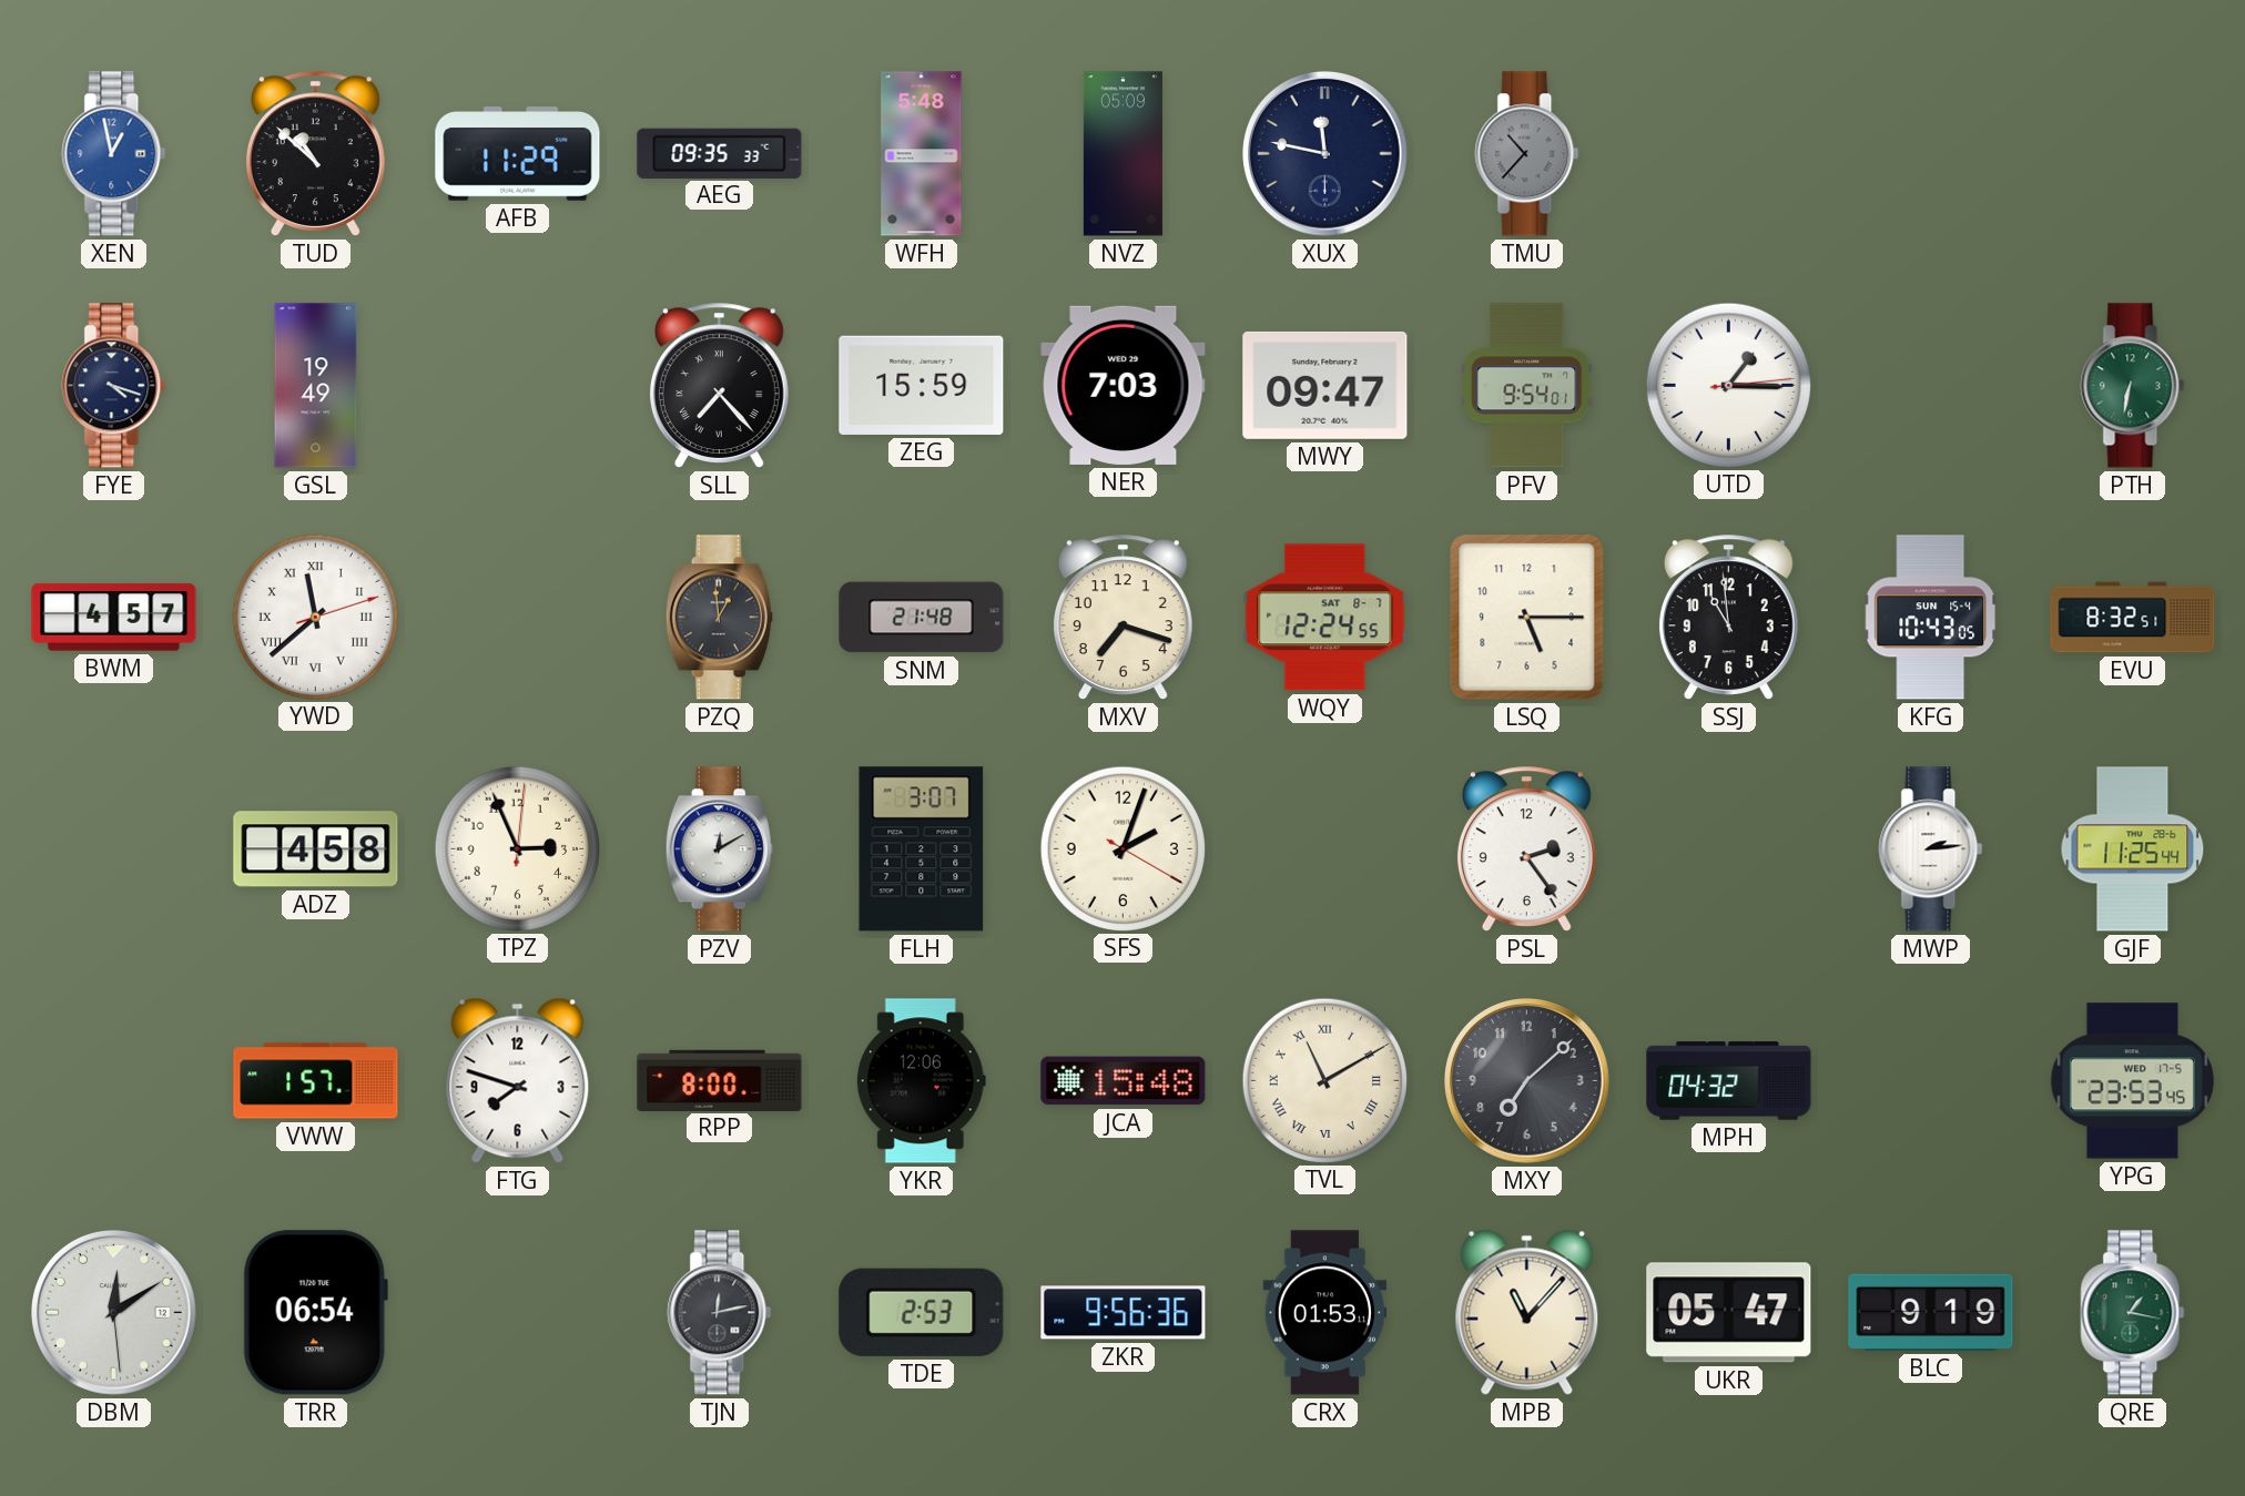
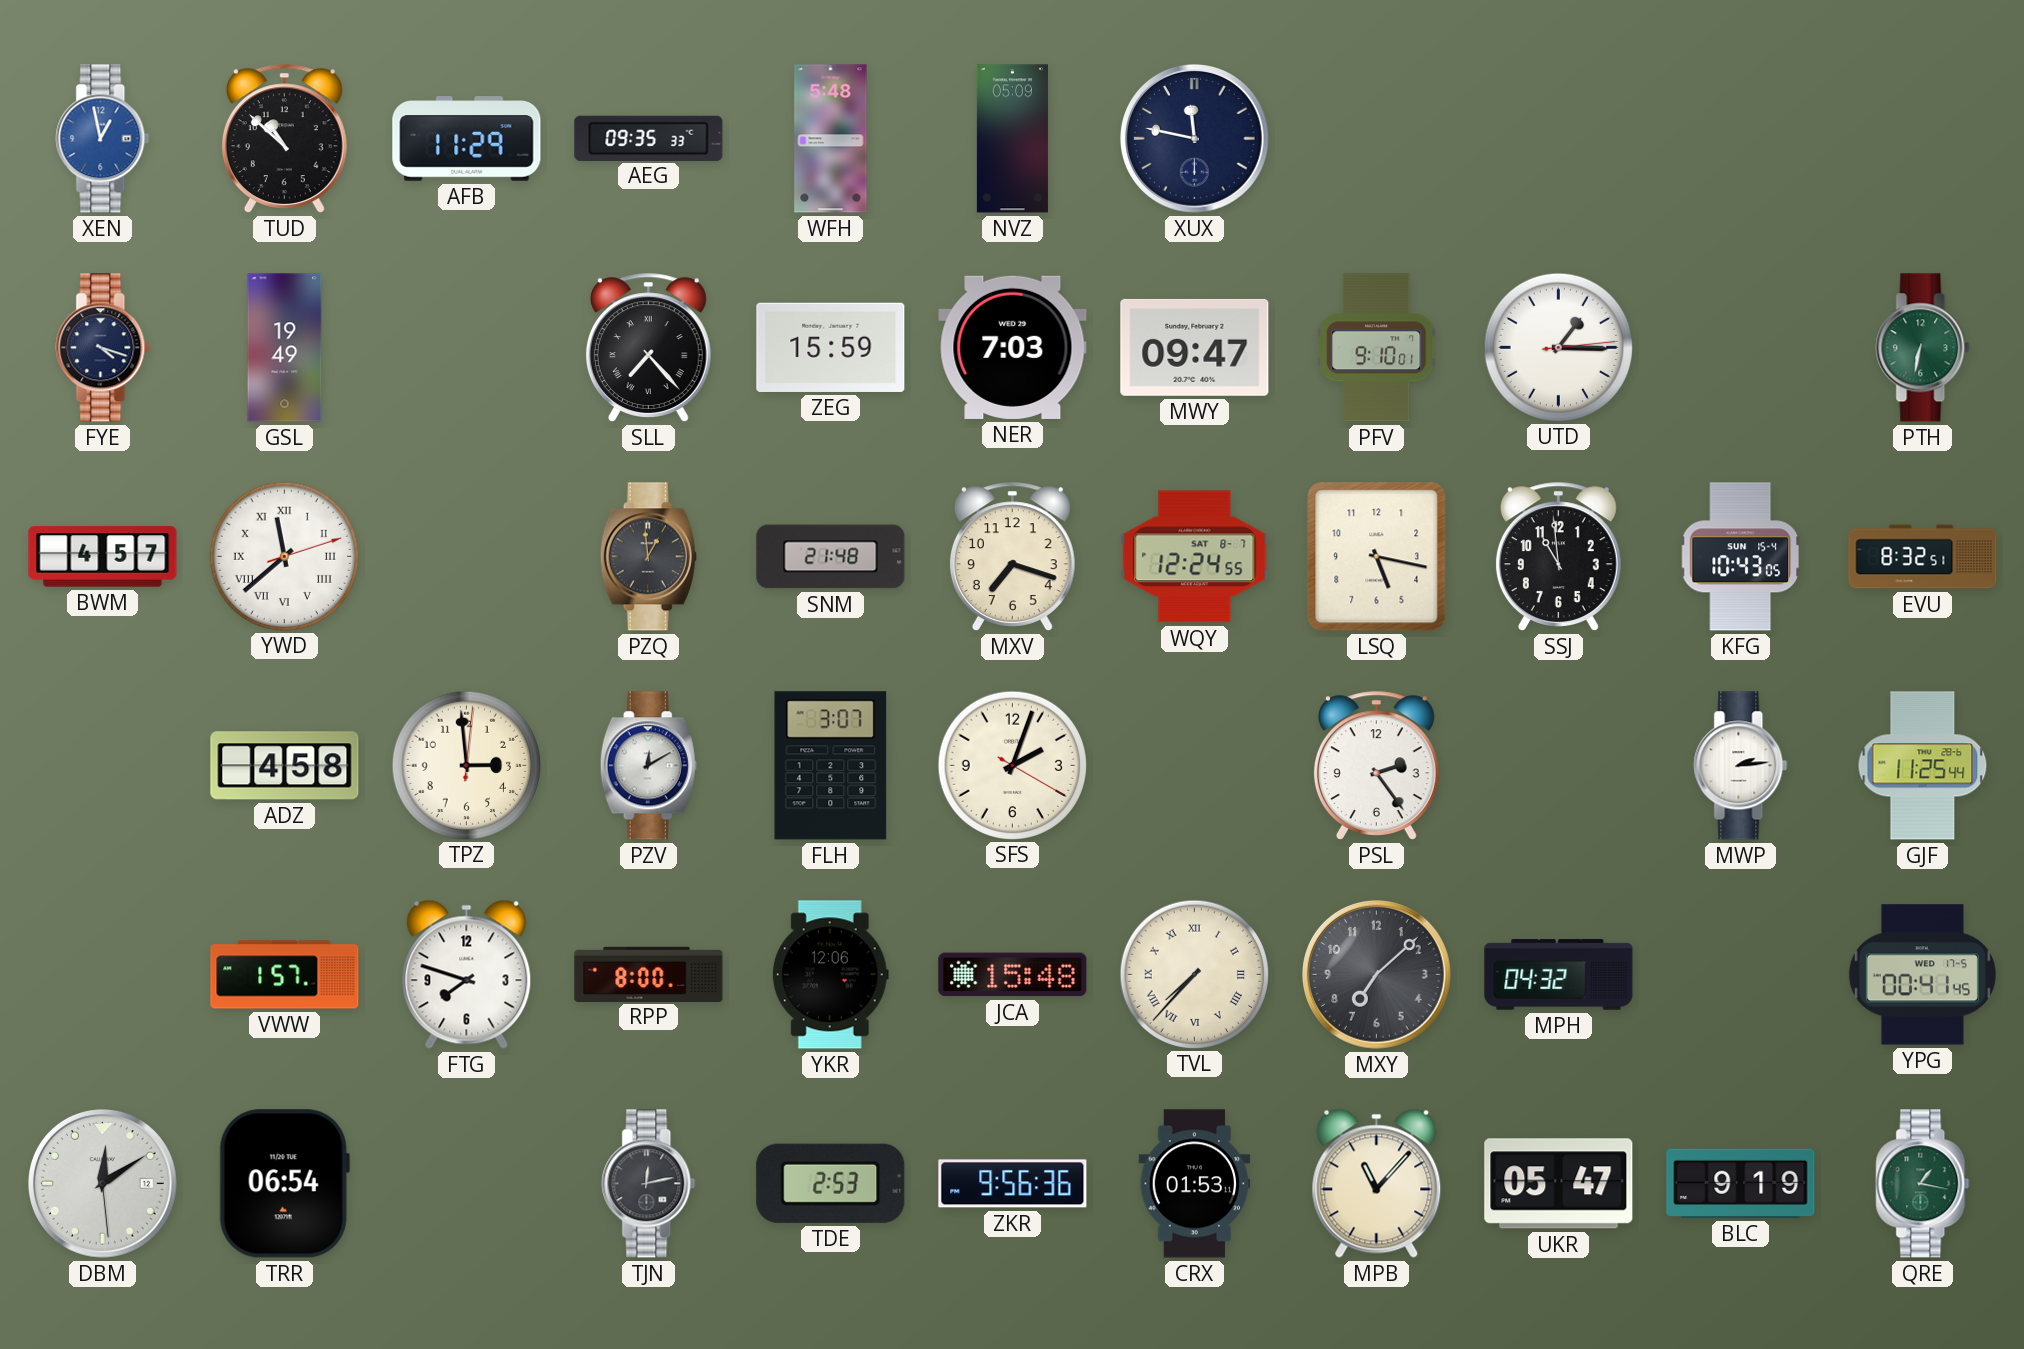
TMU: 10:37 -> none
PFV: 9:54 -> 9:10
LSQ: 5:15 -> 5:17
TPZ: 2:56 -> 2:59
TVL: 11:10 -> 7:37
YPG: 23:53 -> 00:41
